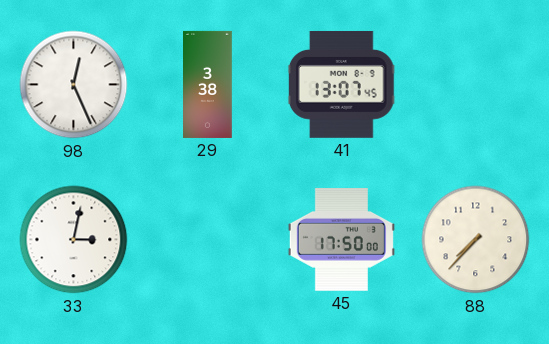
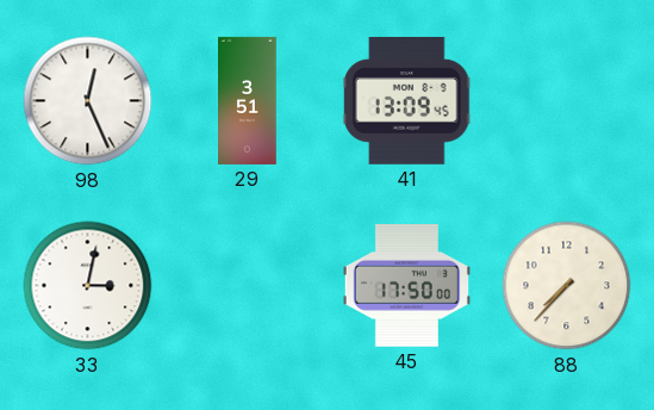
29: 3:38 -> 3:51
41: 13:07 -> 13:09
